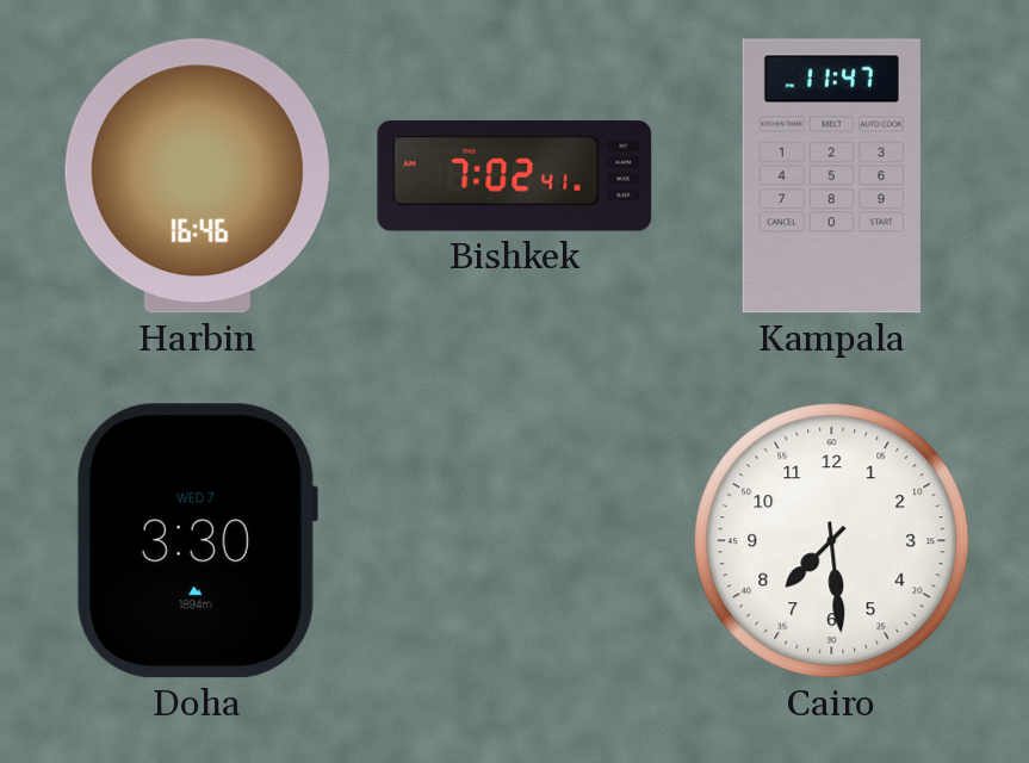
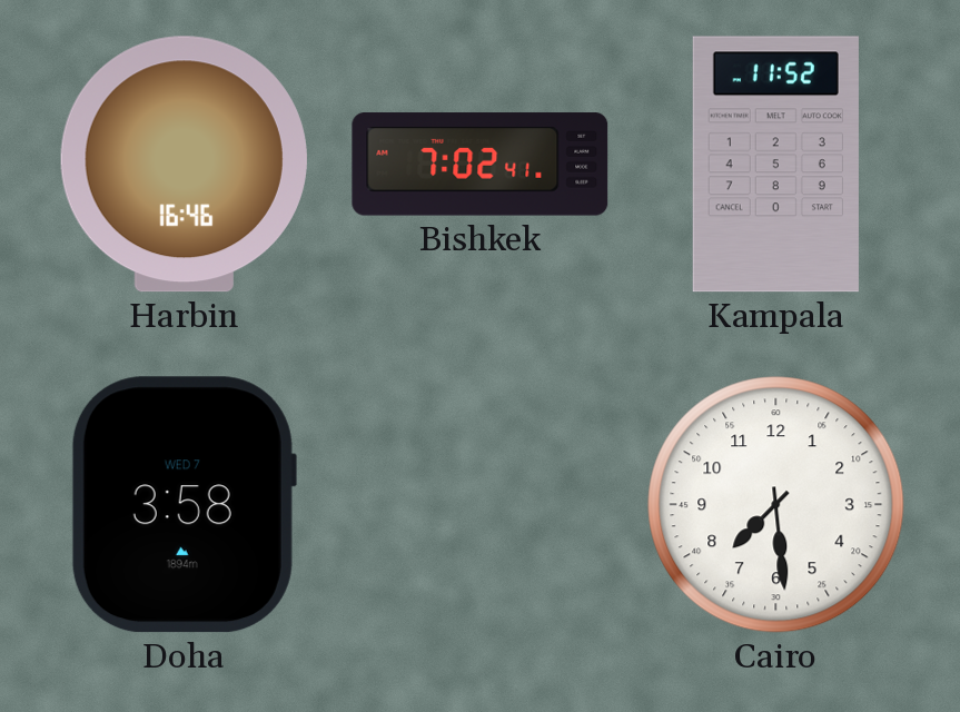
Kampala: 11:47 -> 11:52
Doha: 3:30 -> 3:58
